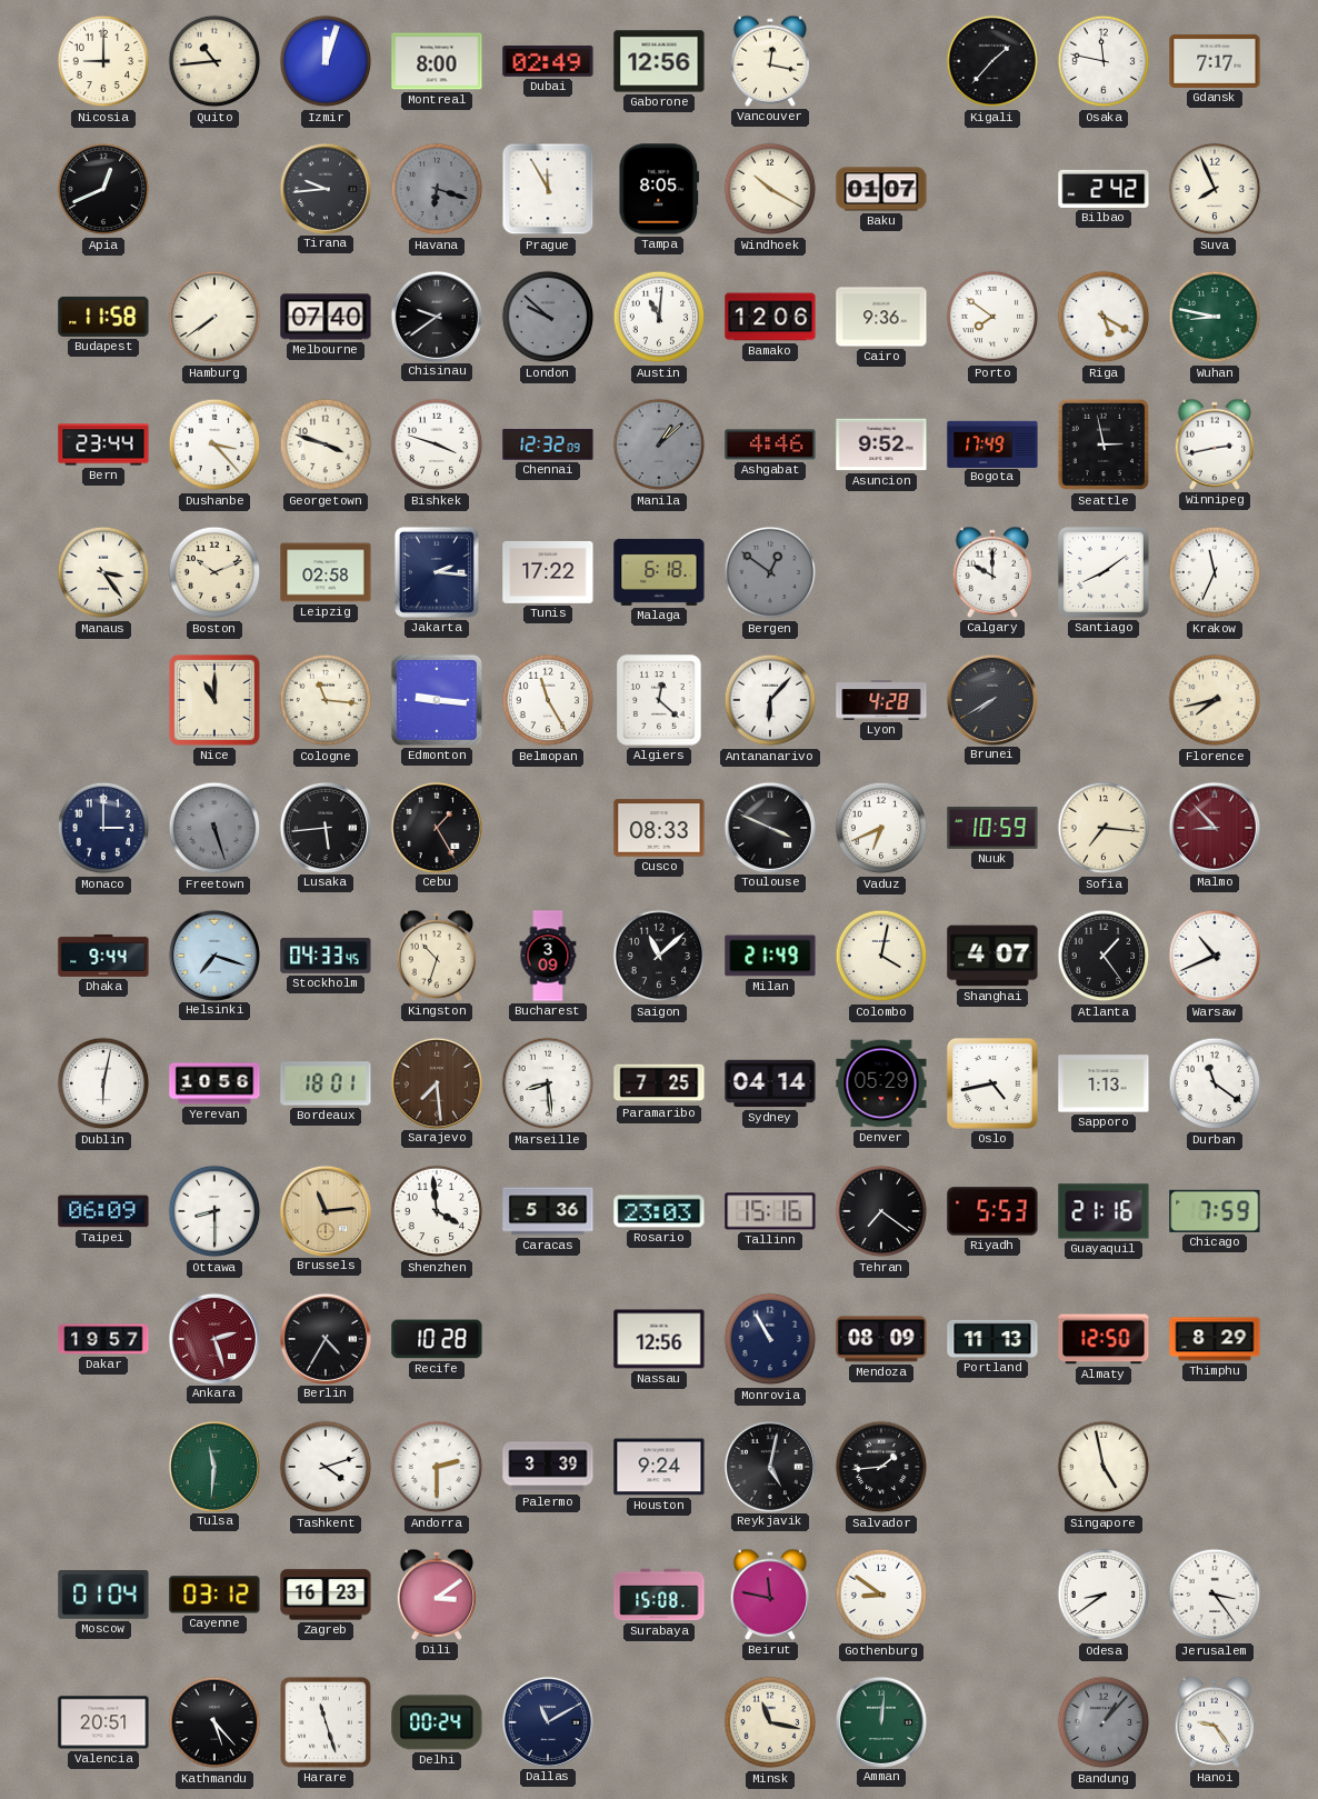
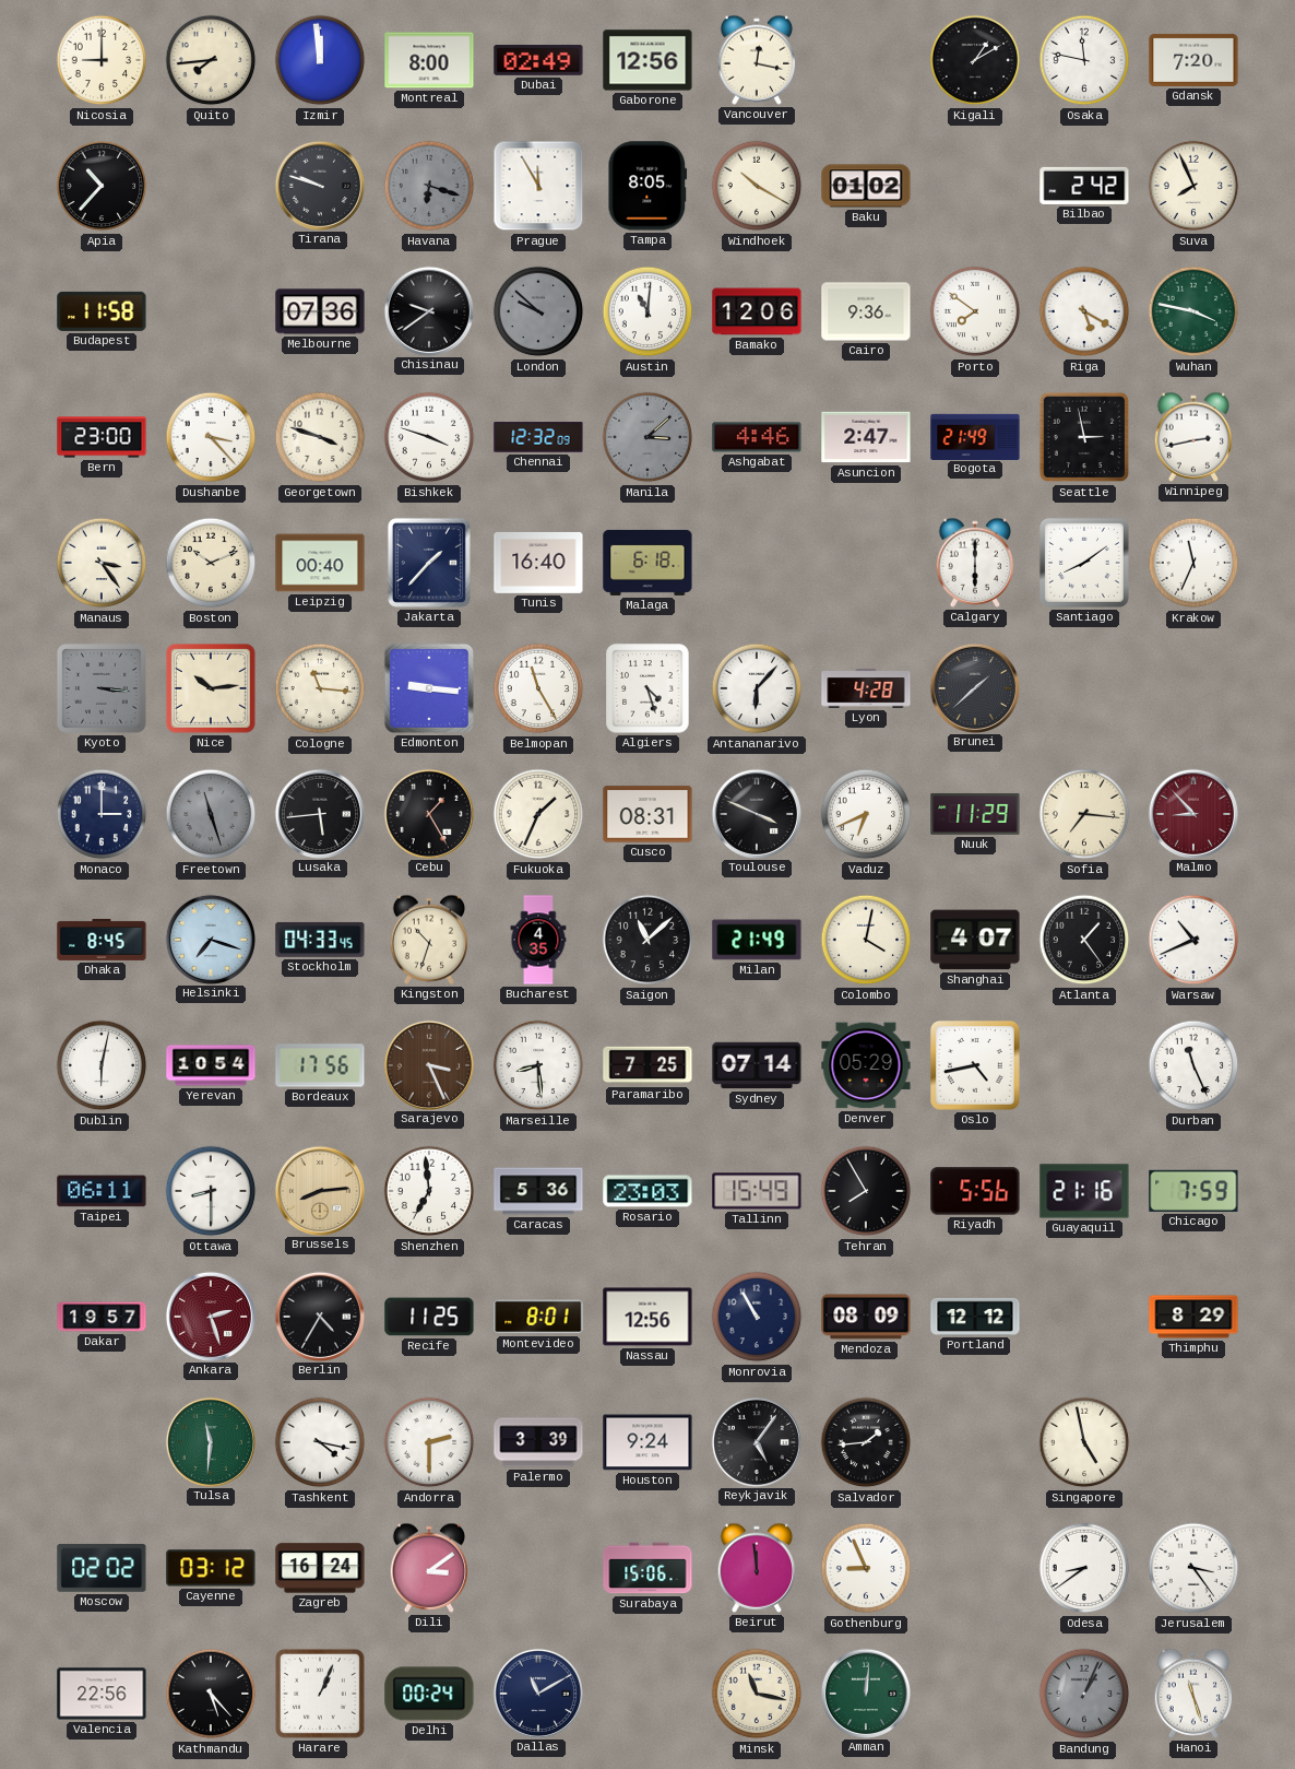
Quito: 10:44 -> 7:44
Izmir: 12:03 -> 11:59
Kigali: 1:37 -> 1:10
Gdansk: 7:17 -> 7:20
Apia: 12:41 -> 10:37
Tirana: 9:44 -> 9:48
Baku: 01:07 -> 01:02
Hamburg: 7:39 -> none
Melbourne: 07:40 -> 07:36
Wuhan: 8:47 -> 3:47
Bern: 23:44 -> 23:00
Manila: 1:08 -> 3:08
Asuncion: 9:52 -> 2:47
Bogota: 17:49 -> 21:49
Leipzig: 02:58 -> 00:40
Jakarta: 2:16 -> 1:37
Tunis: 17:22 -> 16:40
Bergen: 12:51 -> none
Calgary: 10:00 -> 6:00
Kyoto: none -> 3:16
Nice: 11:00 -> 10:14
Algiers: 12:22 -> 4:27
Brunei: 7:40 -> 1:38
Florence: 7:43 -> none
Freetown: 5:27 -> 11:27
Fukuoka: none -> 1:34
Cusco: 08:33 -> 08:31
Nuuk: 10:59 -> 11:29
Dhaka: 9:44 -> 8:45
Bucharest: 3:09 -> 4:35
Yerevan: 10:56 -> 10:54
Bordeaux: 18:01 -> 17:56
Sarajevo: 7:29 -> 3:26
Sydney: 04:14 -> 07:14
Sapporo: 1:13 -> none
Durban: 11:21 -> 11:26
Taipei: 06:09 -> 06:11
Brussels: 11:14 -> 8:14
Shenzhen: 3:59 -> 6:59
Tallinn: 15:16 -> 15:49
Tehran: 7:21 -> 7:55
Riyadh: 5:53 -> 5:56
Recife: 10:28 -> 11:25
Montevideo: none -> 8:01
Portland: 11:13 -> 12:12
Almaty: 12:50 -> none
Tashkent: 4:12 -> 4:17
Reykjavik: 5:02 -> 5:06
Moscow: 01:04 -> 02:02
Zagreb: 16:23 -> 16:24
Surabaya: 15:08 -> 15:06
Beirut: 11:47 -> 11:59
Gothenburg: 8:51 -> 8:56
Valencia: 20:51 -> 22:56
Harare: 11:27 -> 1:04
Bandung: 1:07 -> 1:04
Hanoi: 9:24 -> 11:27
